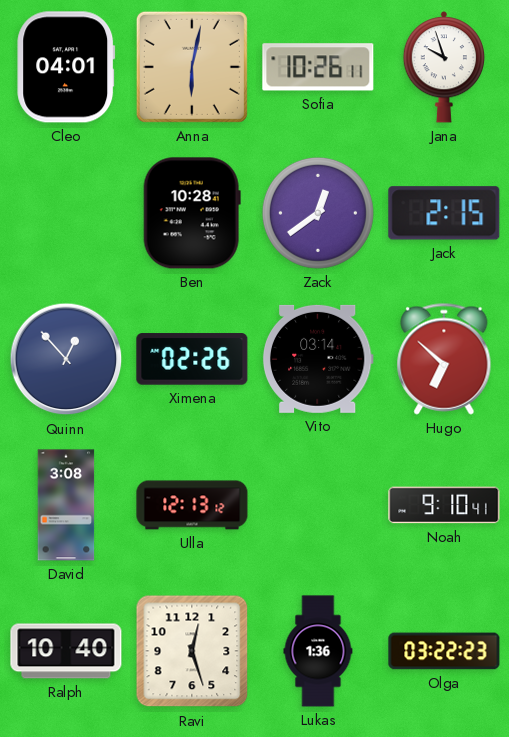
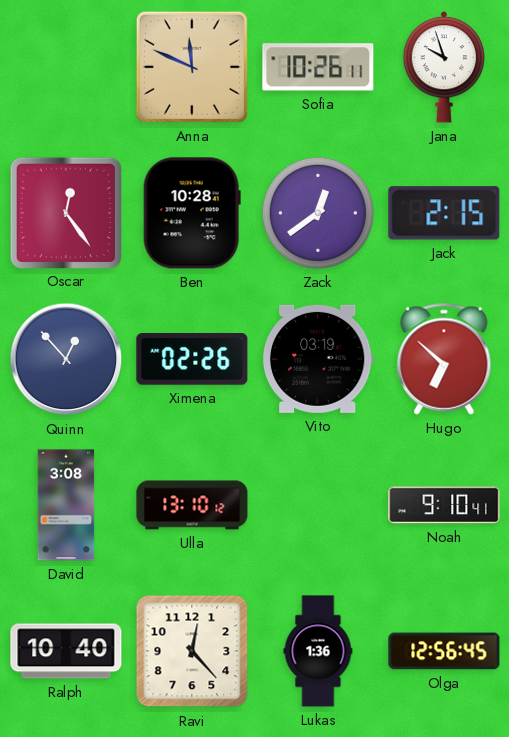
Cleo: 04:01 -> none
Anna: 6:02 -> 11:49
Oscar: none -> 12:24
Vito: 03:14 -> 03:19
Ulla: 12:13 -> 13:10
Ravi: 12:27 -> 12:23
Olga: 03:22 -> 12:56
